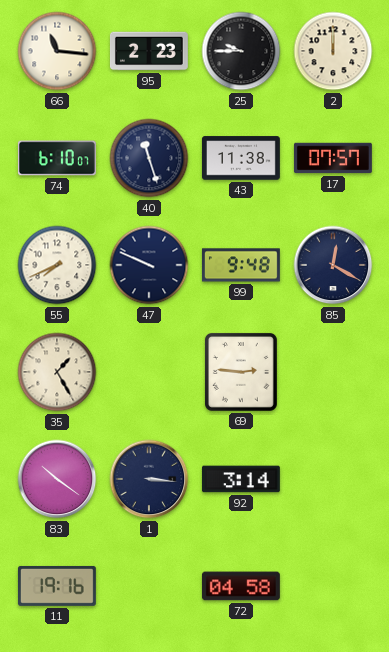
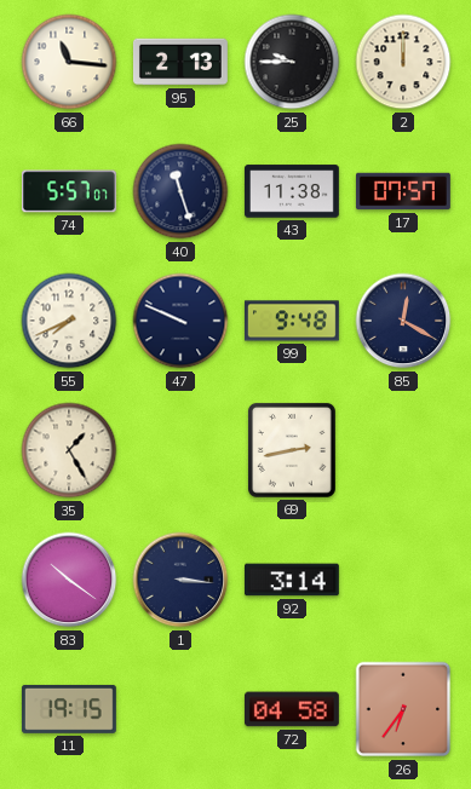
95: 2:23 -> 2:13
74: 6:10 -> 5:57
69: 2:46 -> 2:43
11: 19:16 -> 19:15
26: none -> 6:36
